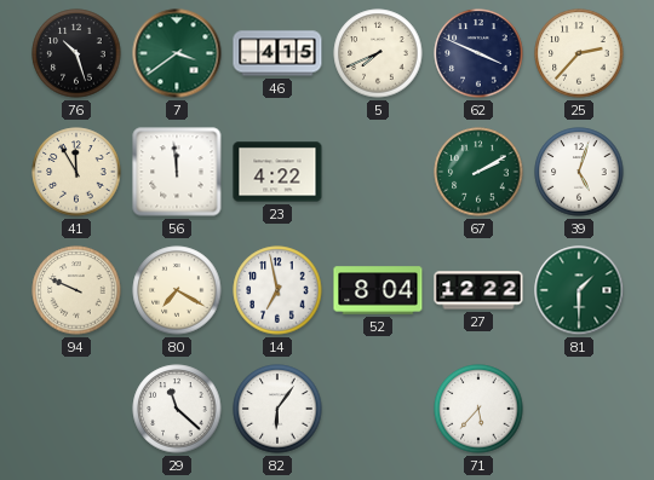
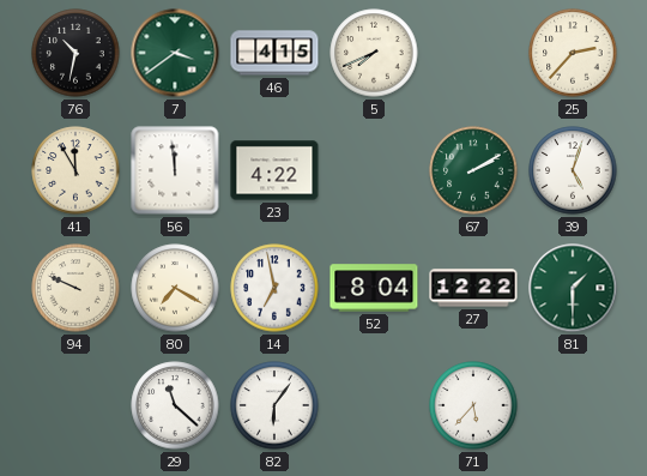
76: 10:27 -> 10:32
62: 3:49 -> none
